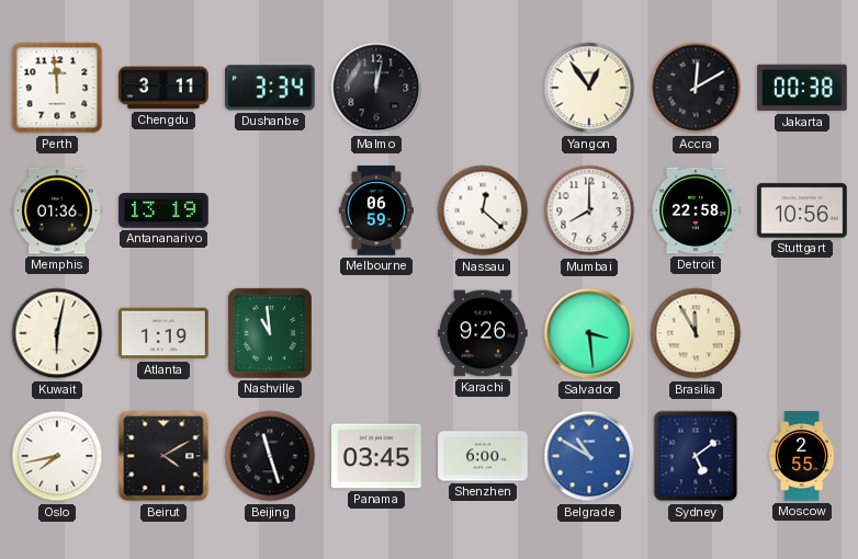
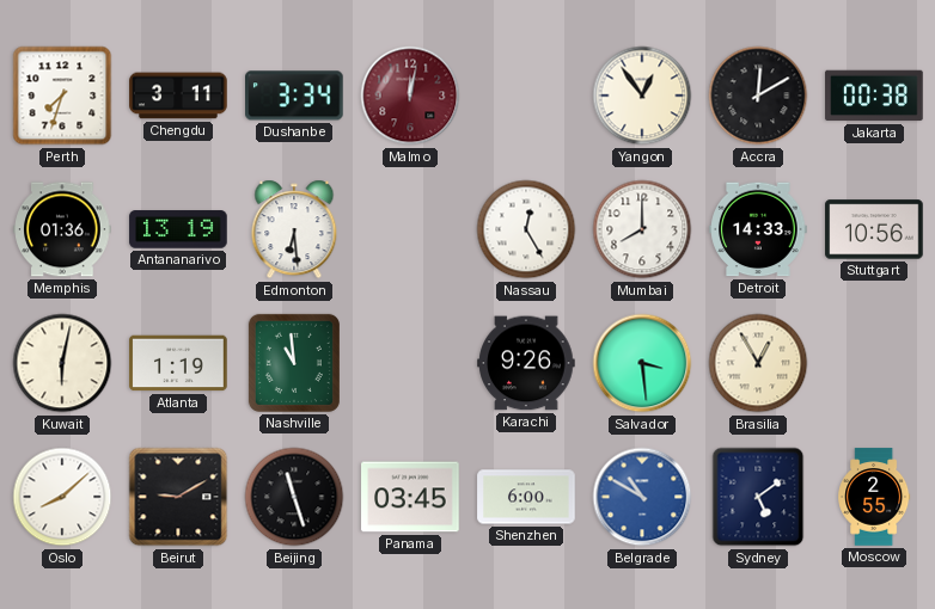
Perth: 11:59 -> 7:33
Malmo dial: black -> burgundy
Edmonton: none -> 6:29
Melbourne: 06:59 -> none
Nassau: 12:22 -> 12:25
Detroit: 22:58 -> 14:33
Brasilia: 11:55 -> 12:55
Oslo: 7:43 -> 8:08
Beirut: 4:10 -> 9:10
